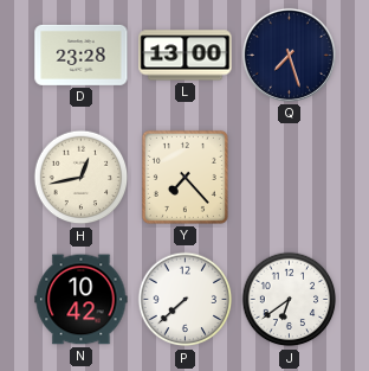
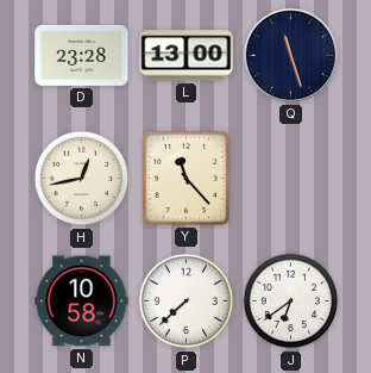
Q: 7:27 -> 11:27
Y: 7:23 -> 11:23
N: 10:42 -> 10:58
